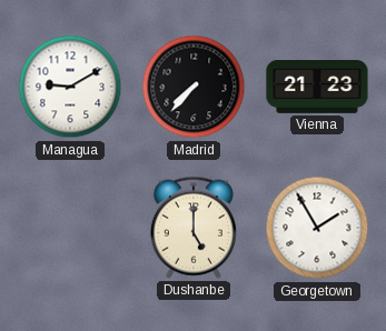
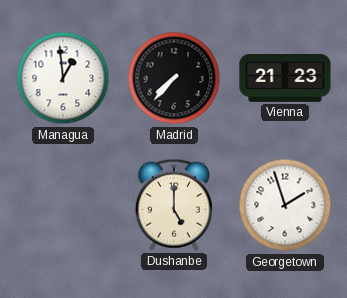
Managua: 9:10 -> 12:59
Georgetown: 1:55 -> 1:57
